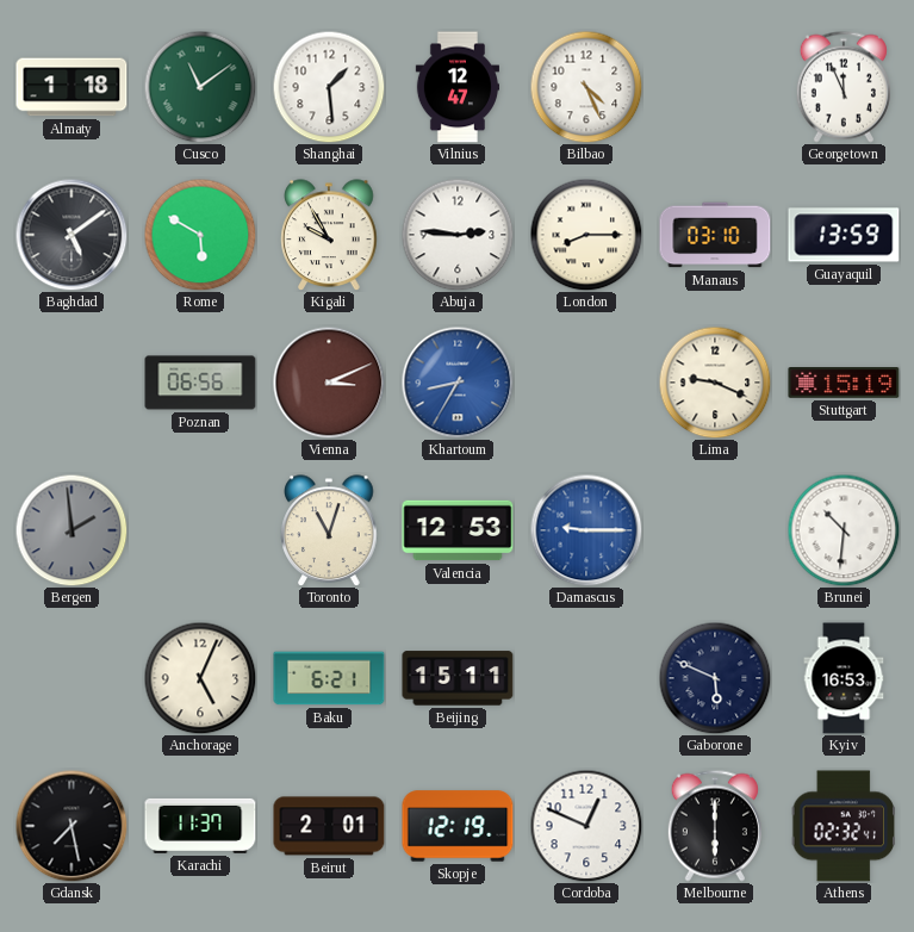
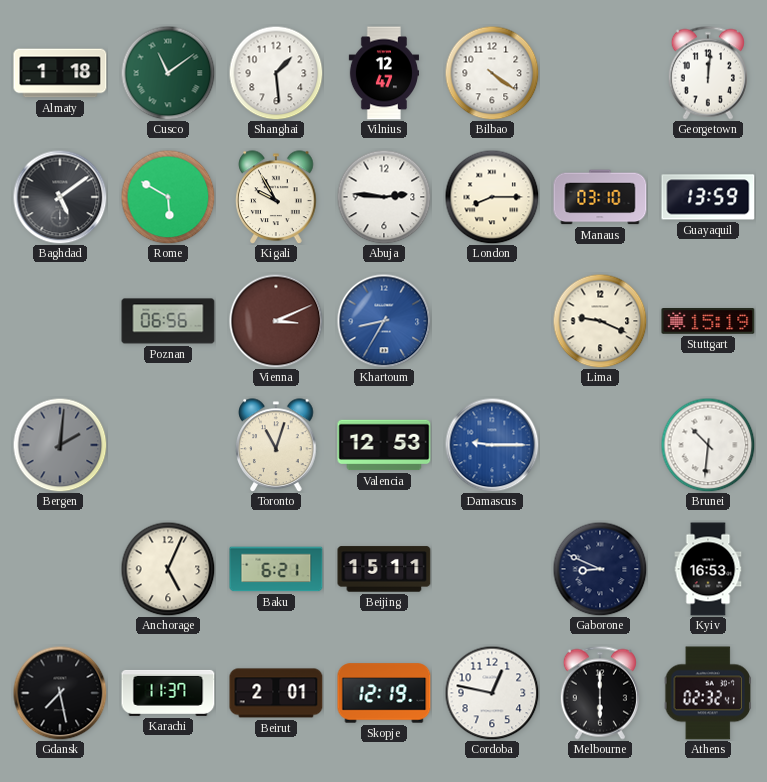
Bilbao: 4:26 -> 4:21
Georgetown: 11:56 -> 12:01
Bergen: 1:59 -> 2:01
Gaborone: 5:49 -> 8:49
Cordoba: 12:49 -> 12:47
